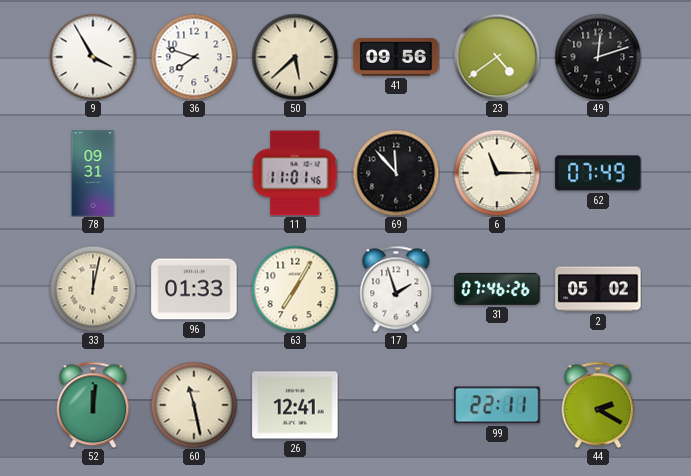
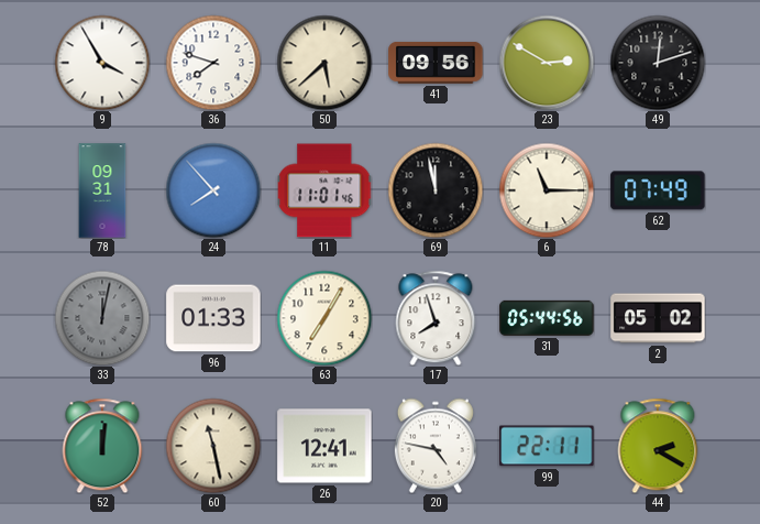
23: 4:39 -> 2:50
24: none -> 7:53
69: 11:53 -> 11:58
33 dial: cream -> grey
17: 1:57 -> 7:57
31: 07:46 -> 05:44
20: none -> 4:47
